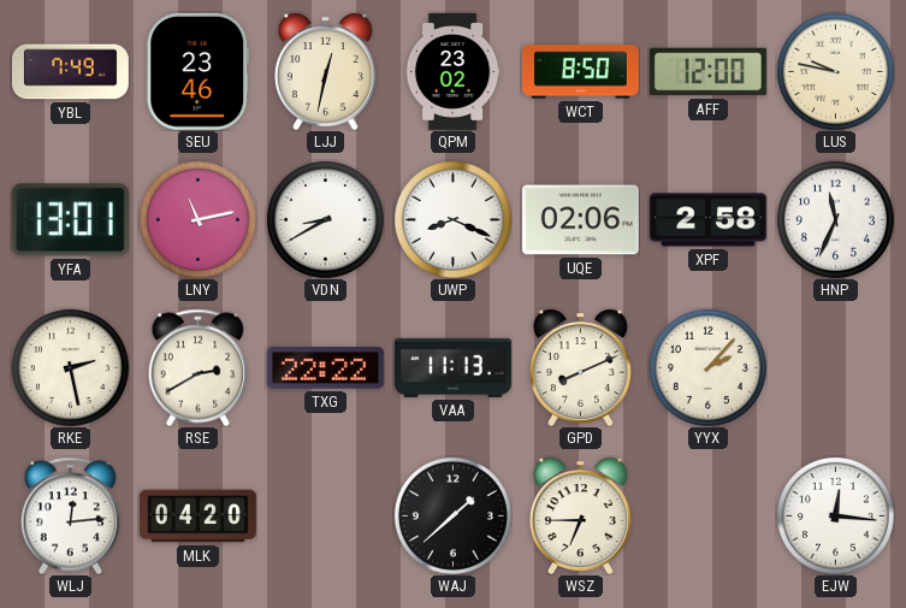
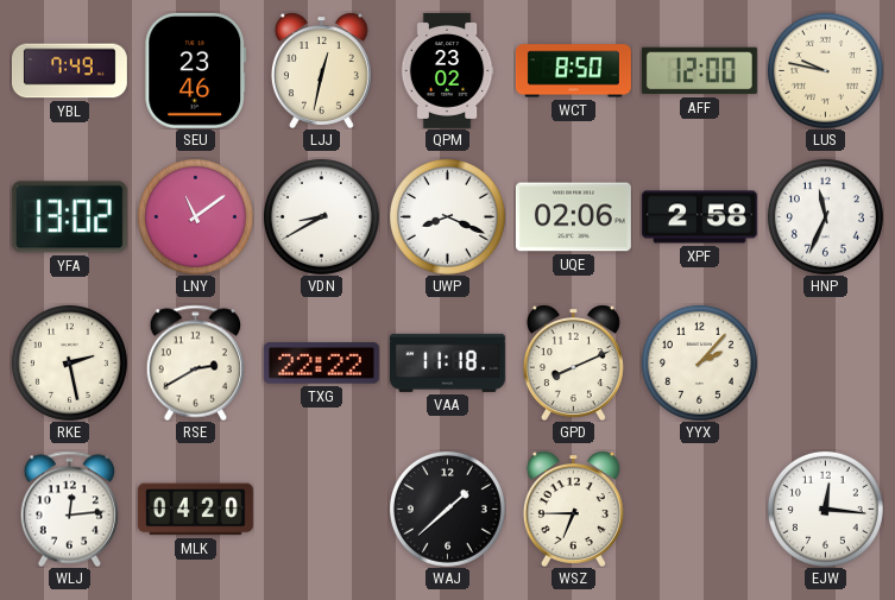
YFA: 13:01 -> 13:02
LNY: 11:13 -> 11:09
VAA: 11:13 -> 11:18
